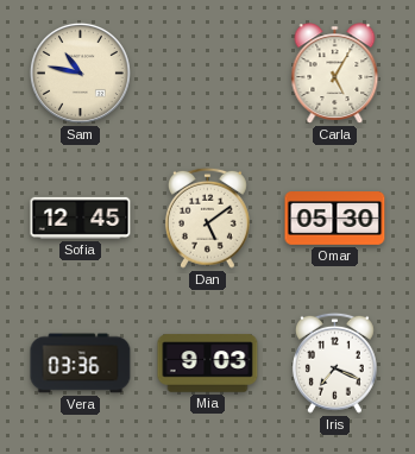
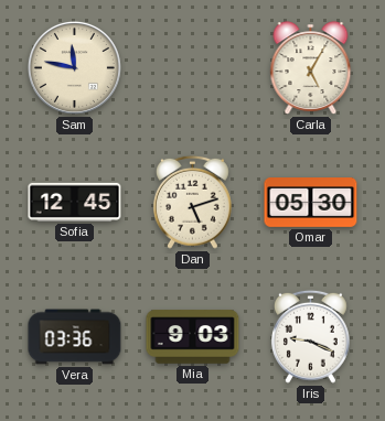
Sam: 10:47 -> 11:47
Dan: 5:09 -> 5:12
Iris: 7:19 -> 9:19
